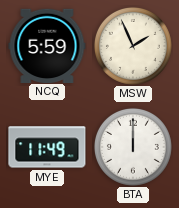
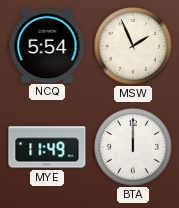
NCQ: 5:59 -> 5:54
